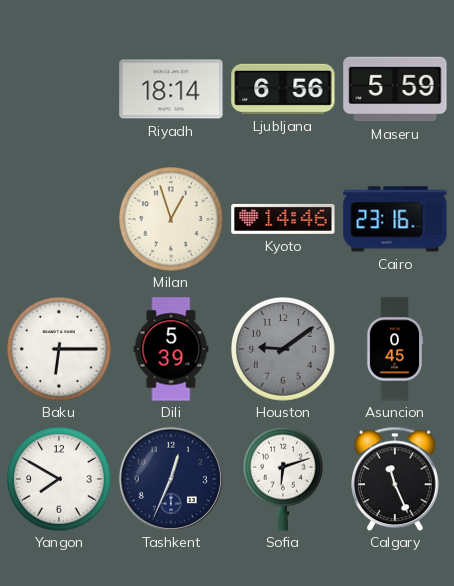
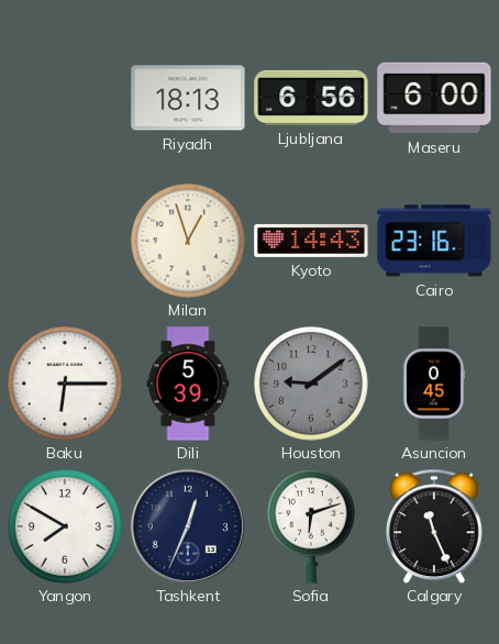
Riyadh: 18:14 -> 18:13
Maseru: 5:59 -> 6:00
Kyoto: 14:46 -> 14:43
